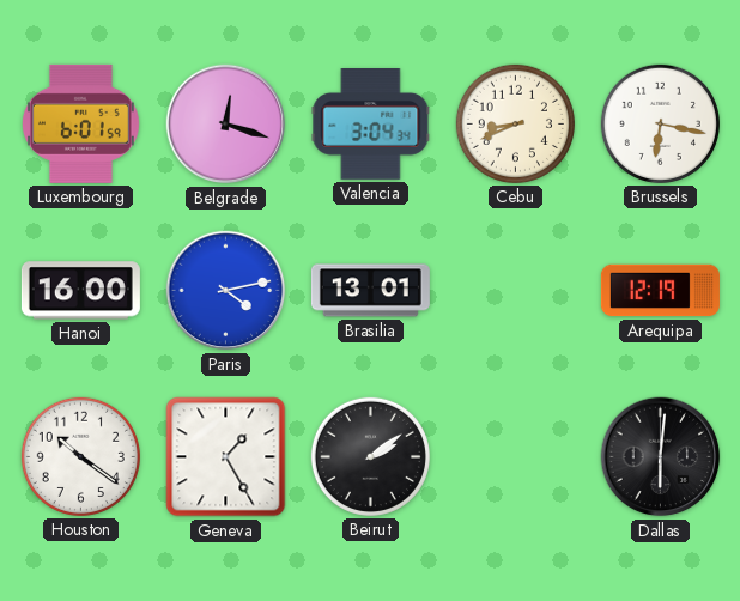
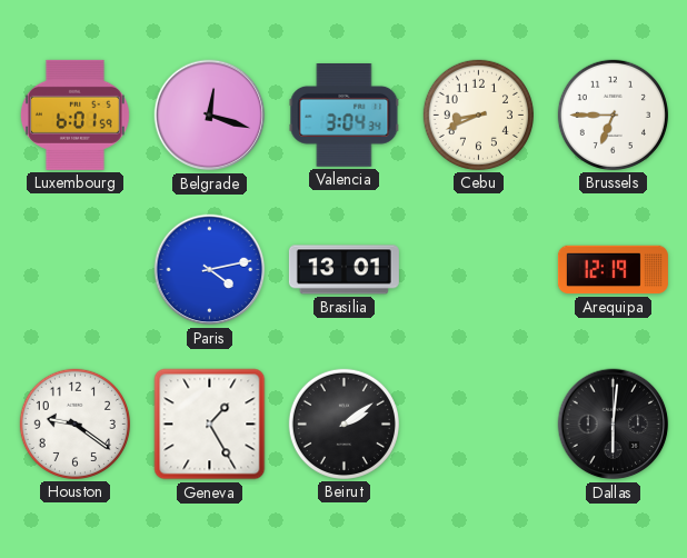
Brussels: 6:17 -> 6:45
Hanoi: 16:00 -> none
Houston: 10:21 -> 9:21
